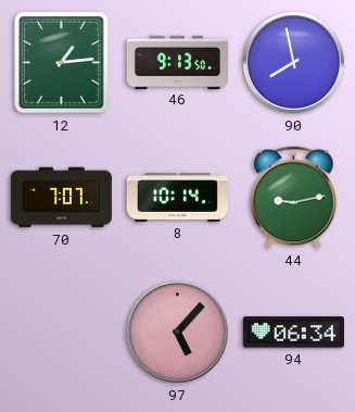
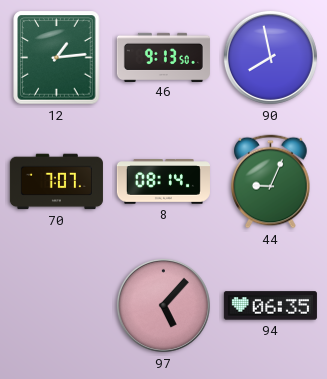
8: 10:14 -> 08:14
44: 9:13 -> 9:04
94: 06:34 -> 06:35
